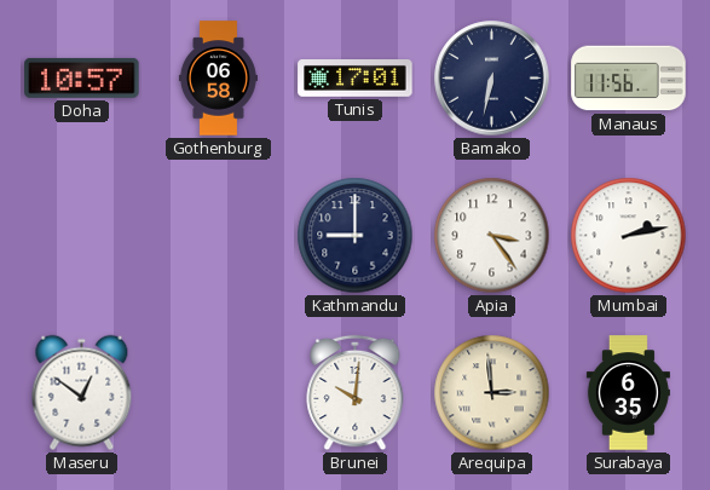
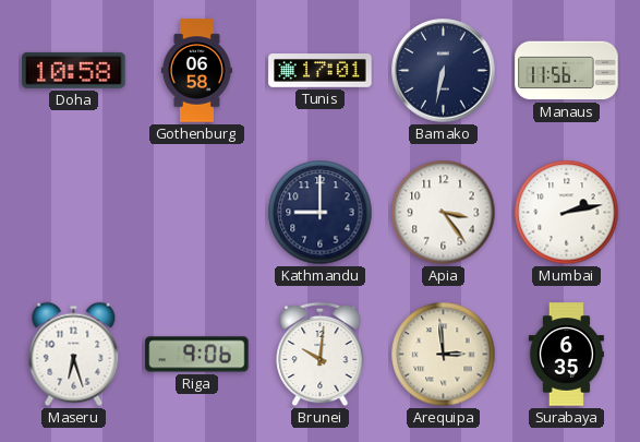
Doha: 10:57 -> 10:58
Maseru: 12:51 -> 6:27
Riga: none -> 9:06
